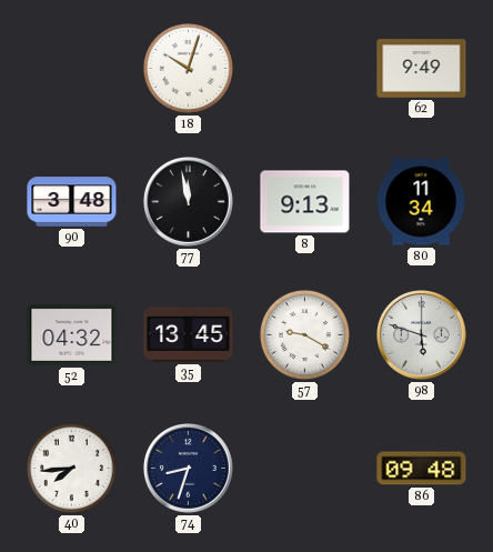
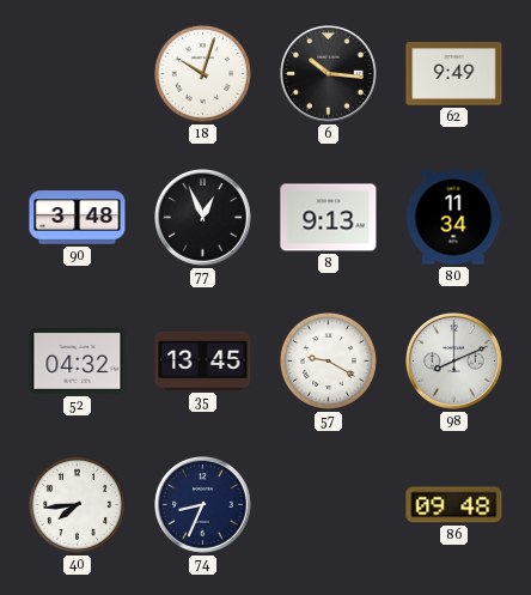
6: none -> 10:16
77: 11:58 -> 12:56
98: 5:48 -> 8:11
74: 8:33 -> 8:34
